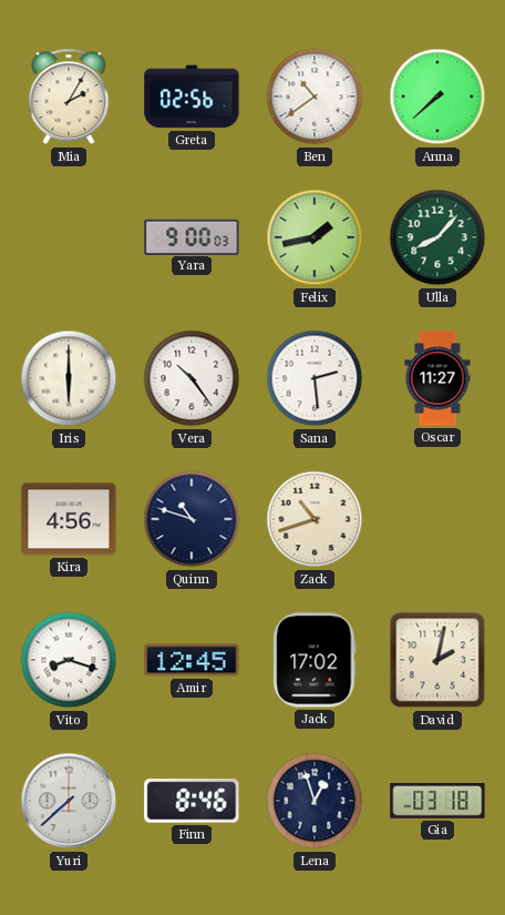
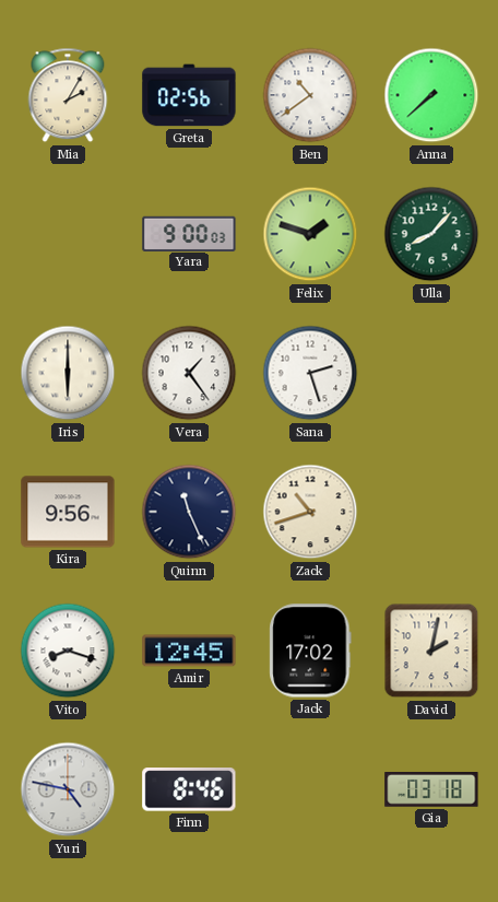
Felix: 1:43 -> 1:48
Vera: 10:24 -> 1:24
Sana: 2:29 -> 2:27
Oscar: 11:27 -> none
Kira: 4:56 -> 9:56
Quinn: 10:48 -> 11:26
Yuri: 7:38 -> 4:47
Lena: 12:57 -> none
